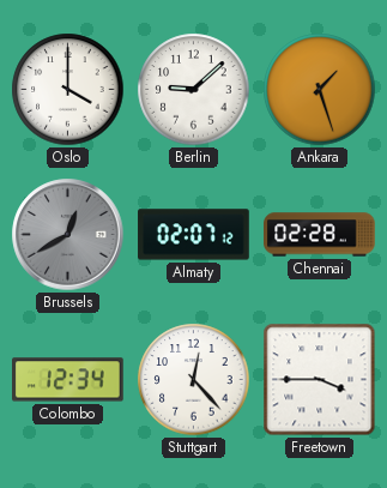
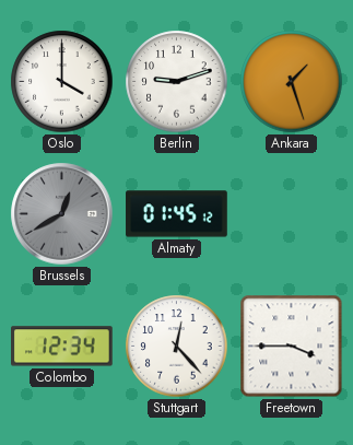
Berlin: 9:08 -> 9:12
Almaty: 02:07 -> 01:45
Chennai: 02:28 -> none
